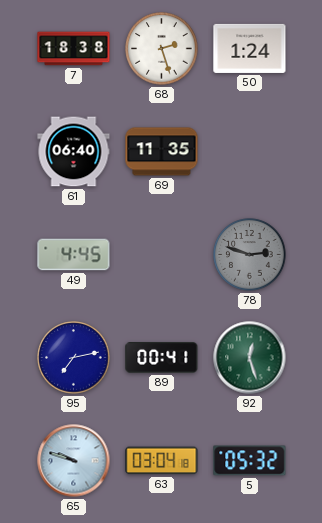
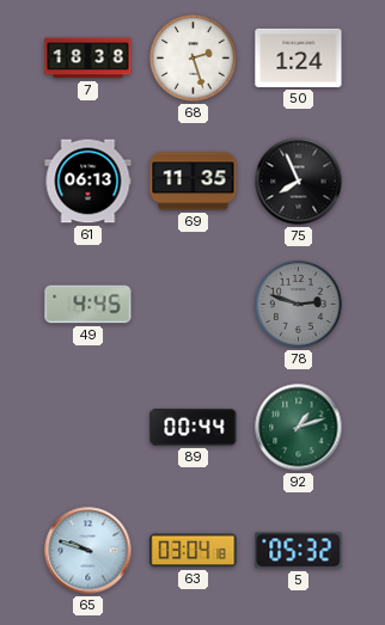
61: 06:40 -> 06:13
75: none -> 7:56
95: 7:13 -> none
89: 00:41 -> 00:44
92: 12:27 -> 1:12
